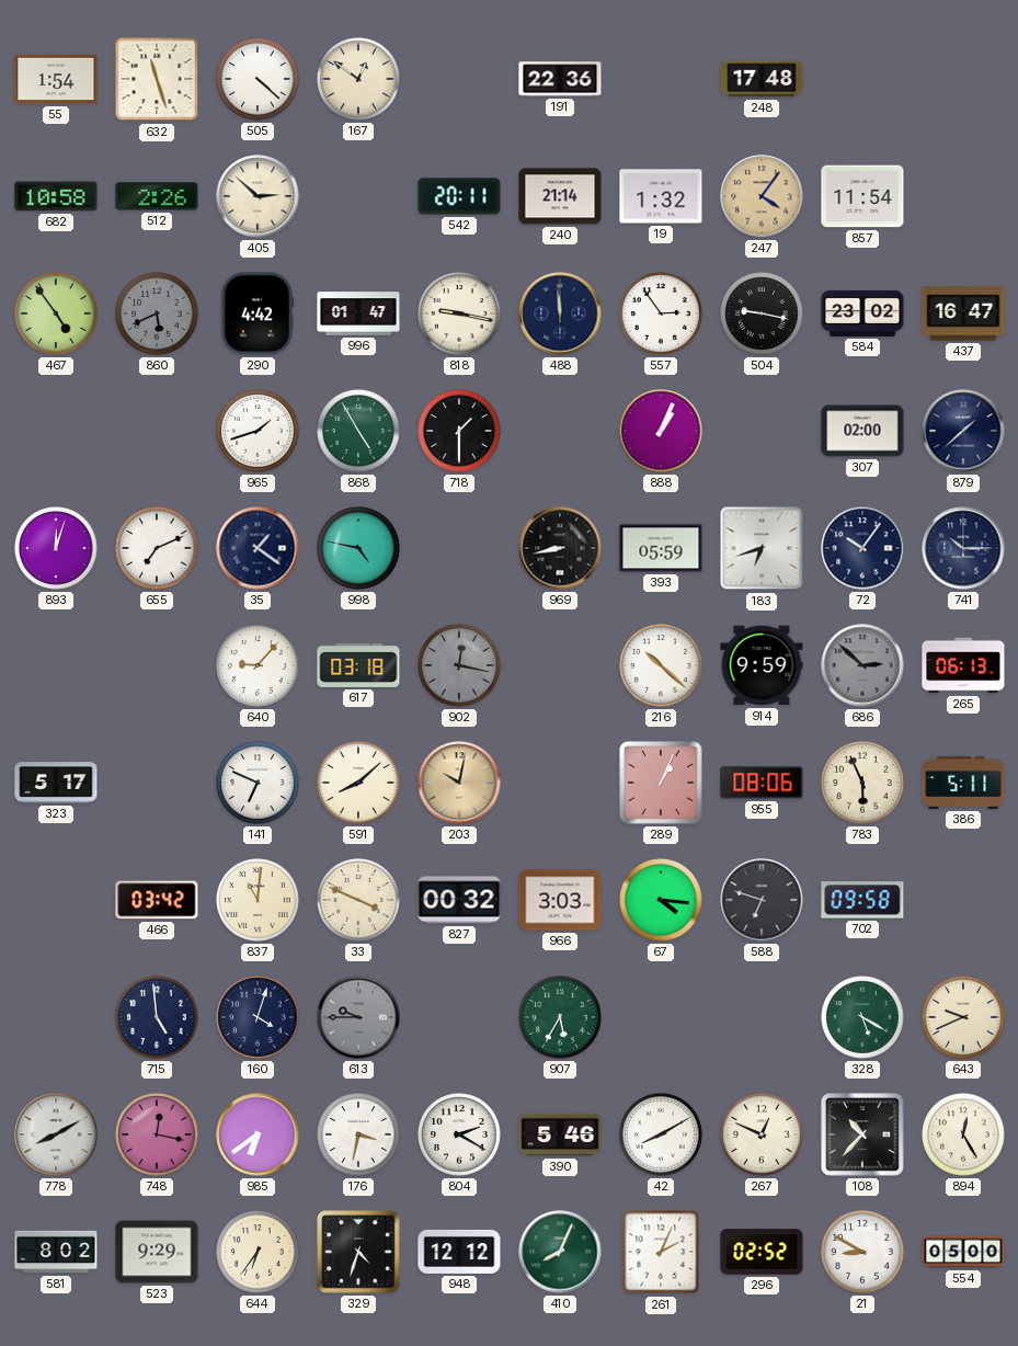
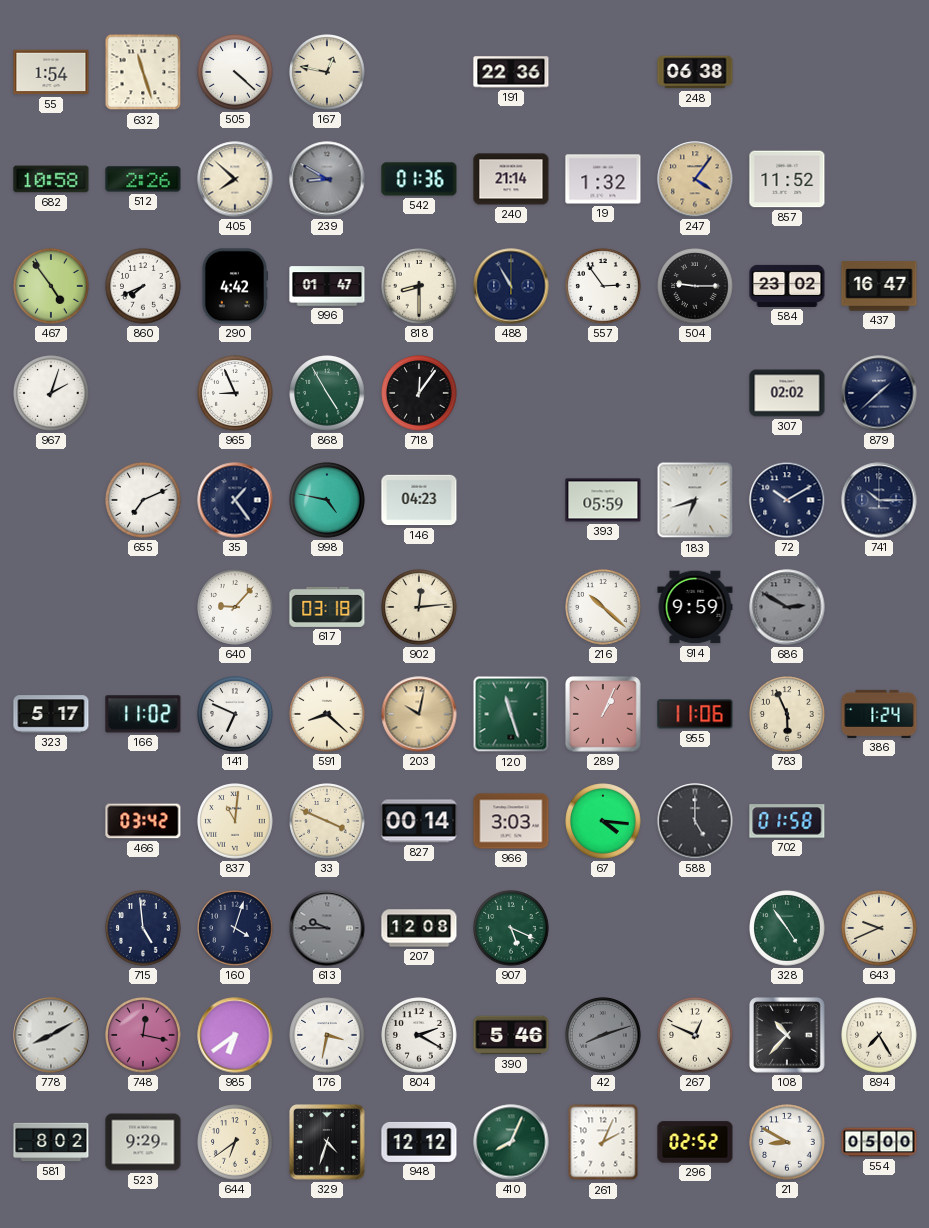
167: 12:51 -> 12:47
248: 17:48 -> 06:38
405: 2:52 -> 7:52
239: none -> 8:50
542: 20:11 -> 01:36
857: 11:54 -> 11:52
860: 5:41 -> 7:41
860 dial: grey -> white
818: 9:17 -> 8:30
488: 11:59 -> 10:55
504: 9:17 -> 9:15
967: none -> 2:03
965: 1:42 -> 8:56
718: 1:30 -> 12:06
888: 1:04 -> none
307: 02:00 -> 02:02
893: 12:03 -> none
35: 1:21 -> 1:24
146: none -> 04:23
969: 8:43 -> none
72: 10:06 -> 10:10
902: 12:17 -> 12:14
902 dial: grey -> cream
686: 2:52 -> 2:50
265: 06:13 -> none
166: none -> 11:02
591: 8:08 -> 8:22
120: none -> 11:27
955: 08:06 -> 11:06
386: 5:11 -> 1:24
827: 00:32 -> 00:14
588: 6:48 -> 5:00
702: 09:58 -> 01:58
207: none -> 12:08
907: 5:35 -> 5:19
328: 5:20 -> 4:54
42: 8:10 -> 8:12
42 dial: white -> grey
894: 12:25 -> 7:25
644: 6:36 -> 6:39
